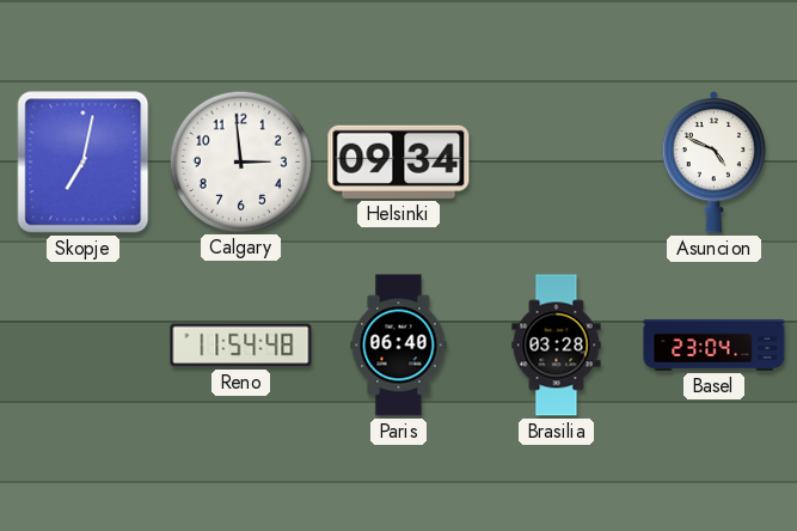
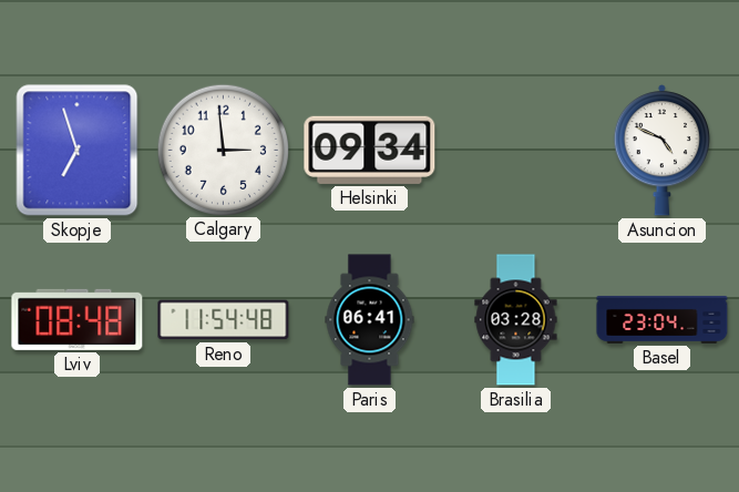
Skopje: 7:02 -> 6:57
Lviv: none -> 08:48
Paris: 06:40 -> 06:41
